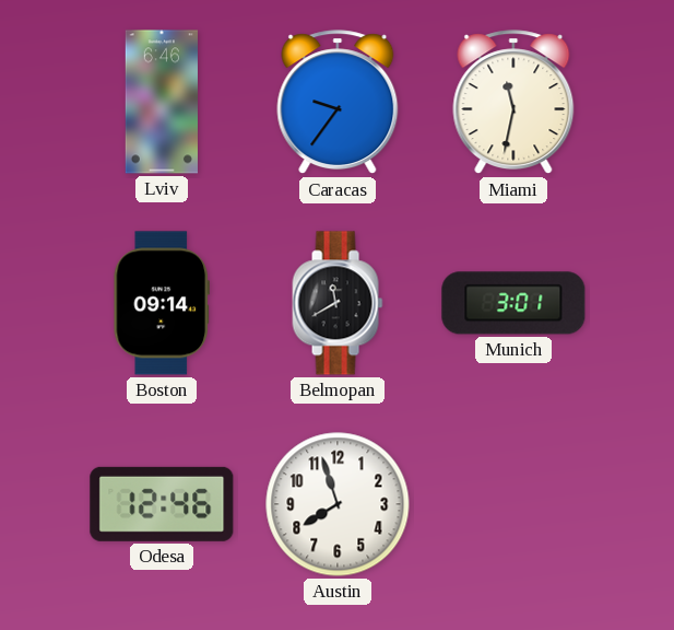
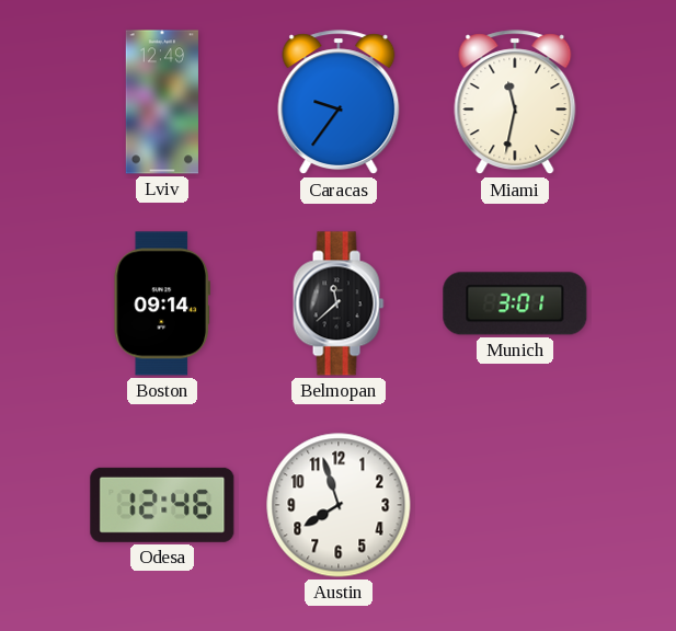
Lviv: 6:46 -> 12:49
Belmopan: 11:40 -> 11:38
